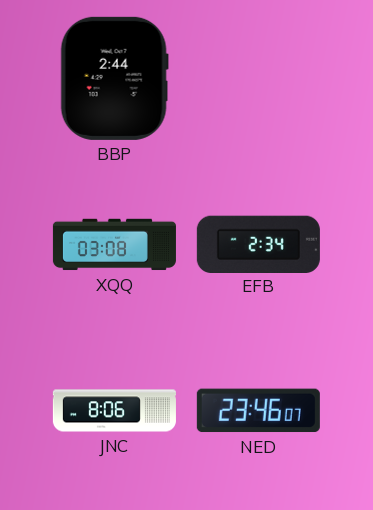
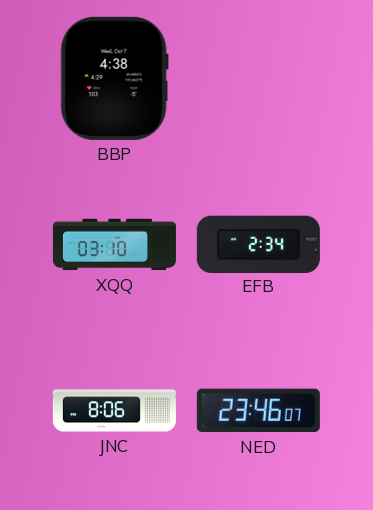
BBP: 2:44 -> 4:38
XQQ: 03:08 -> 03:10
